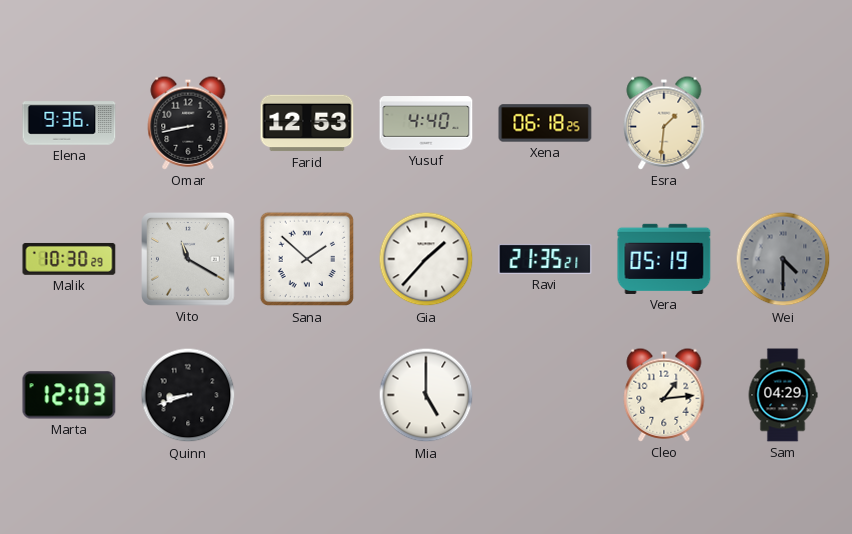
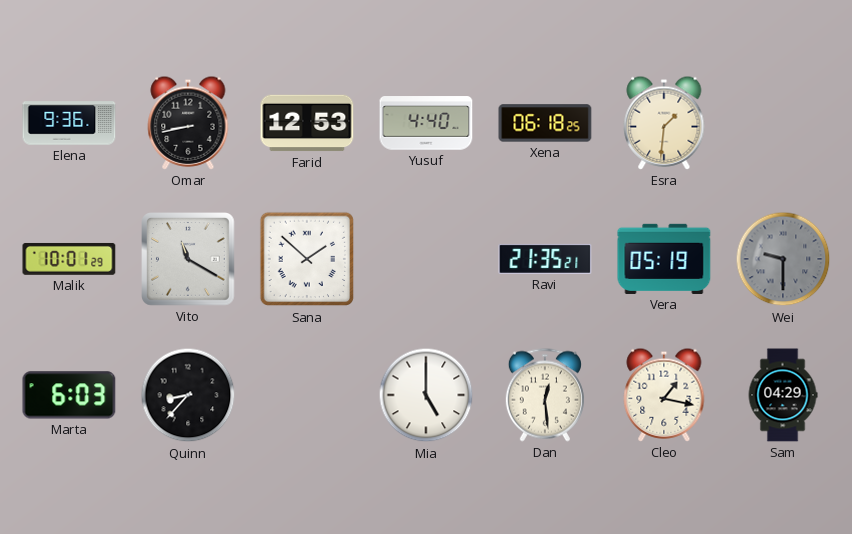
Malik: 10:30 -> 10:01
Gia: 1:37 -> none
Wei: 4:30 -> 9:30
Marta: 12:03 -> 6:03
Quinn: 8:42 -> 8:37
Dan: none -> 12:29
Cleo: 1:14 -> 1:17
